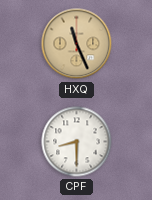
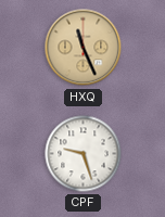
CPF: 8:30 -> 9:27
